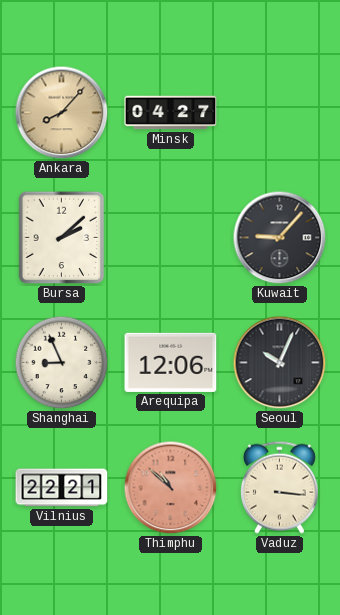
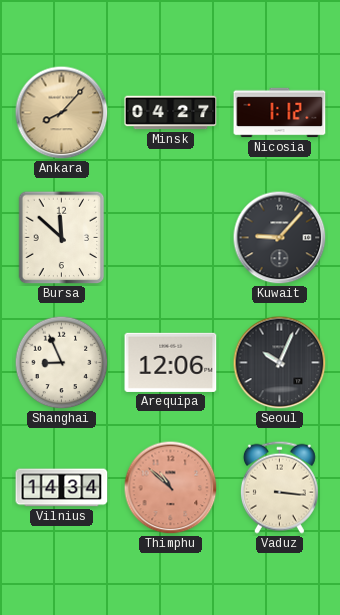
Nicosia: none -> 1:12
Bursa: 2:08 -> 11:52
Vilnius: 22:21 -> 14:34
